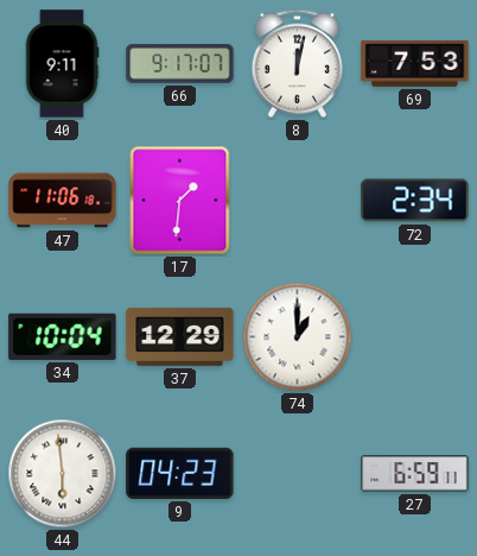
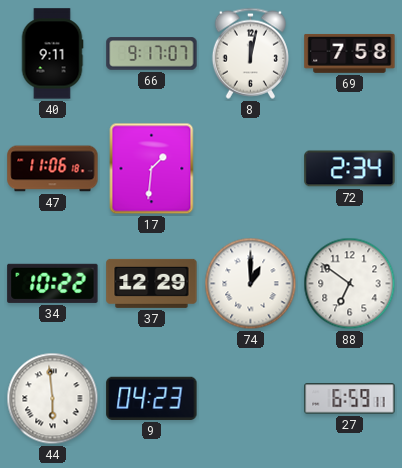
69: 7:53 -> 7:58
34: 10:04 -> 10:22
88: none -> 6:51
